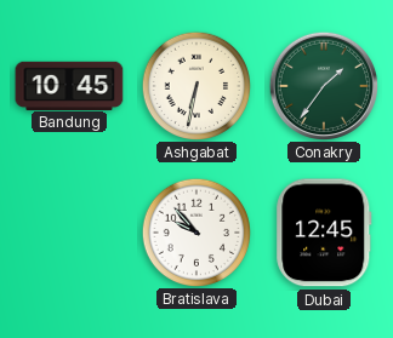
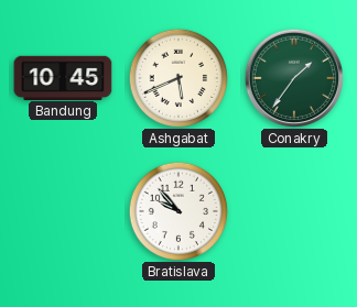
Ashgabat: 6:32 -> 5:41
Dubai: 12:45 -> none
